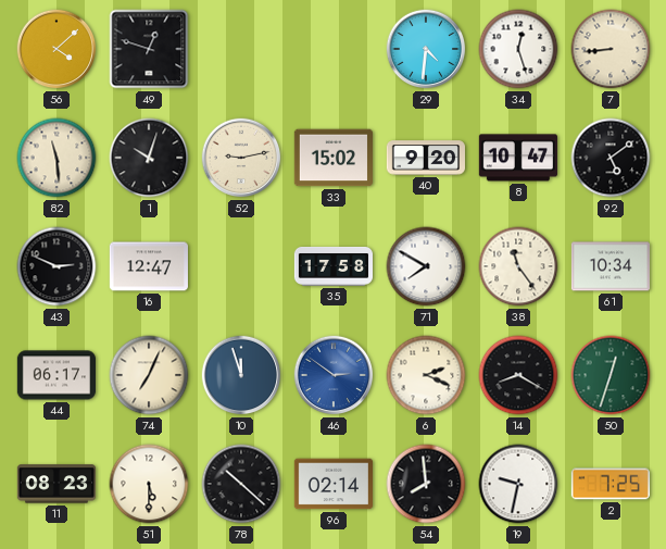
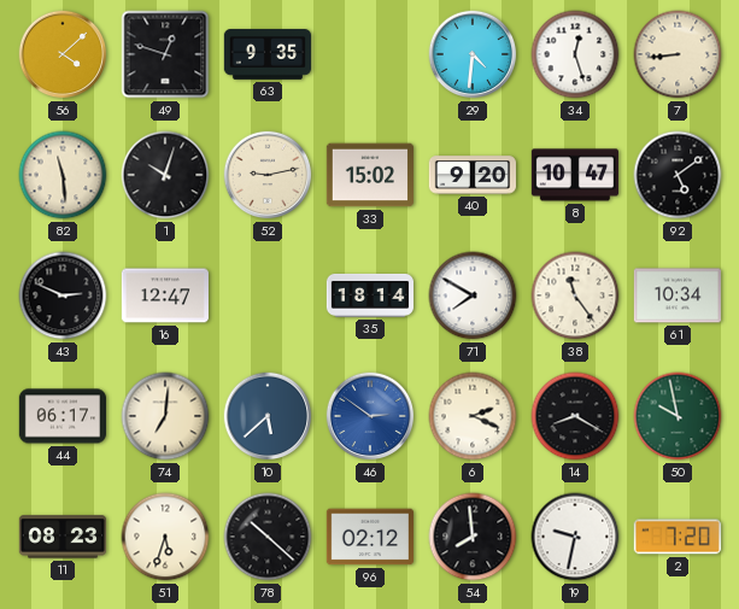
63: none -> 9:35
35: 17:58 -> 18:14
74: 7:04 -> 7:01
10: 11:57 -> 5:38
50: 12:33 -> 9:58
51: 5:30 -> 5:33
96: 02:14 -> 02:12
2: 7:25 -> 7:20
